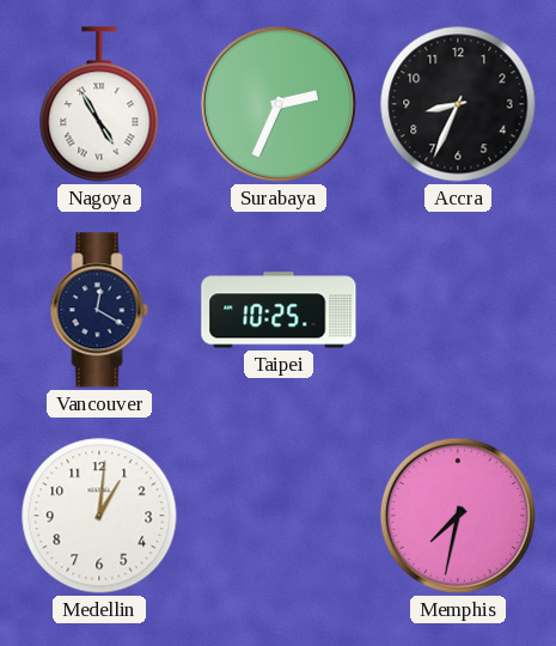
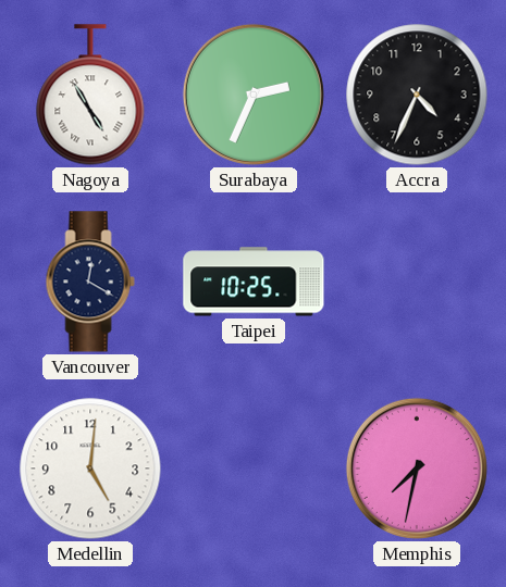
Accra: 8:34 -> 4:34
Medellin: 1:01 -> 5:01
